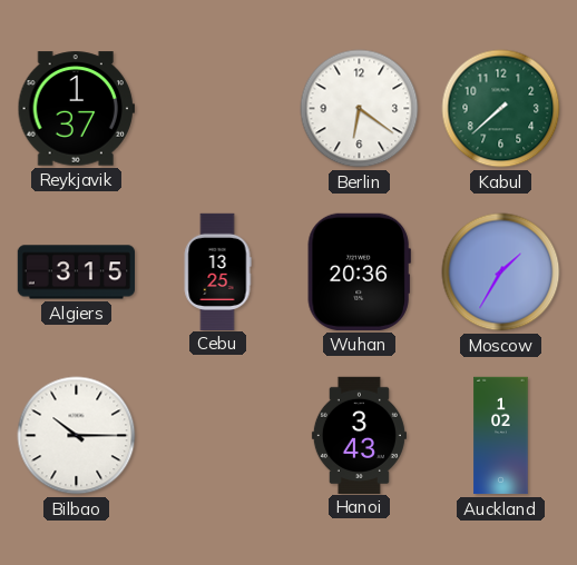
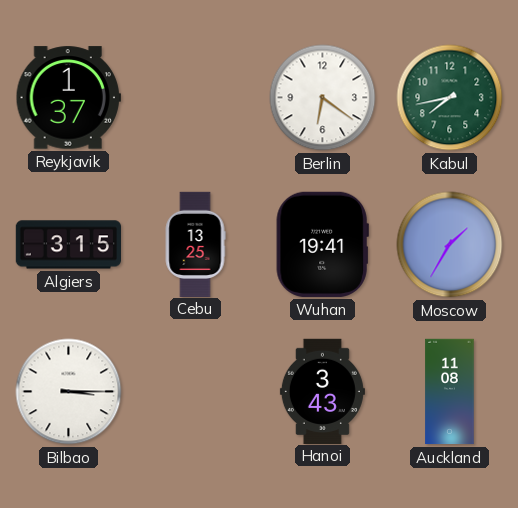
Kabul: 7:38 -> 7:43
Wuhan: 20:36 -> 19:41
Bilbao: 10:15 -> 3:15
Auckland: 1:02 -> 11:08
